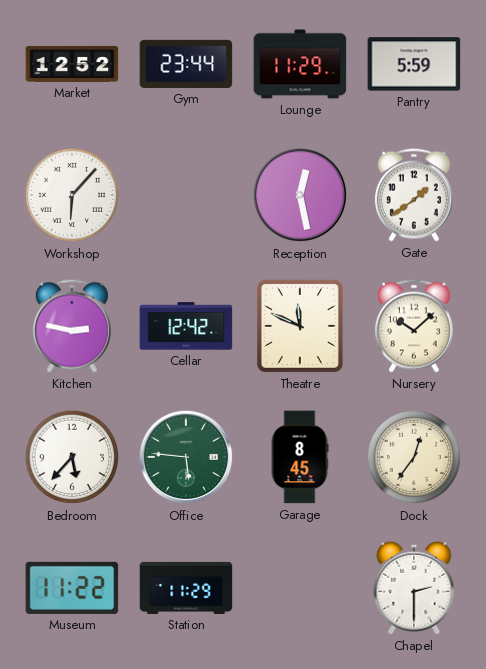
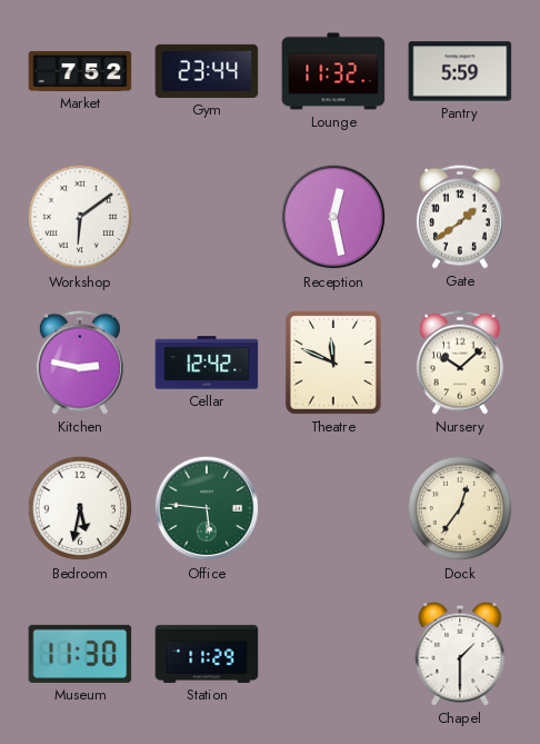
Market: 12:52 -> 7:52
Lounge: 11:29 -> 11:32
Workshop: 6:07 -> 6:09
Bedroom: 5:37 -> 5:32
Garage: 8:45 -> none
Museum: 11:22 -> 11:30
Chapel: 2:30 -> 1:30
